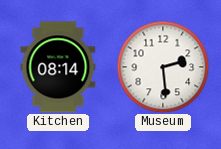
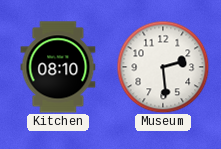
Kitchen: 08:14 -> 08:10
